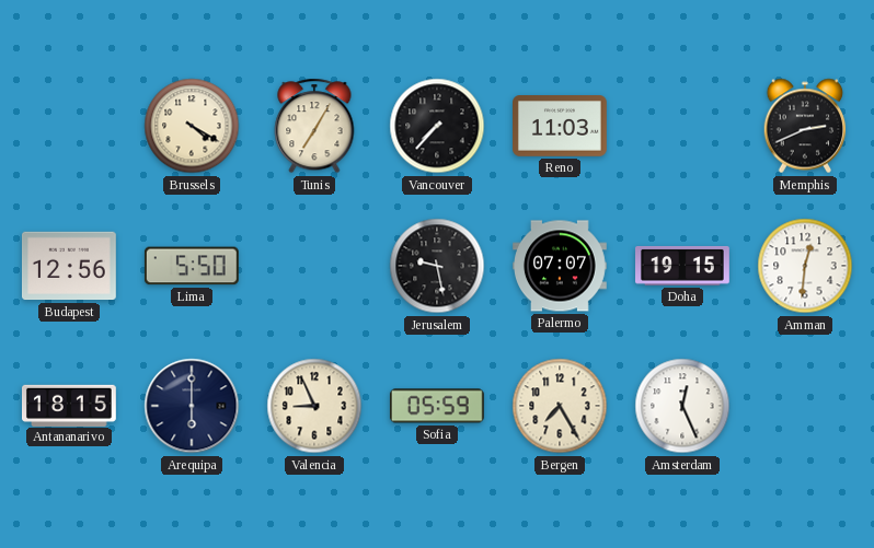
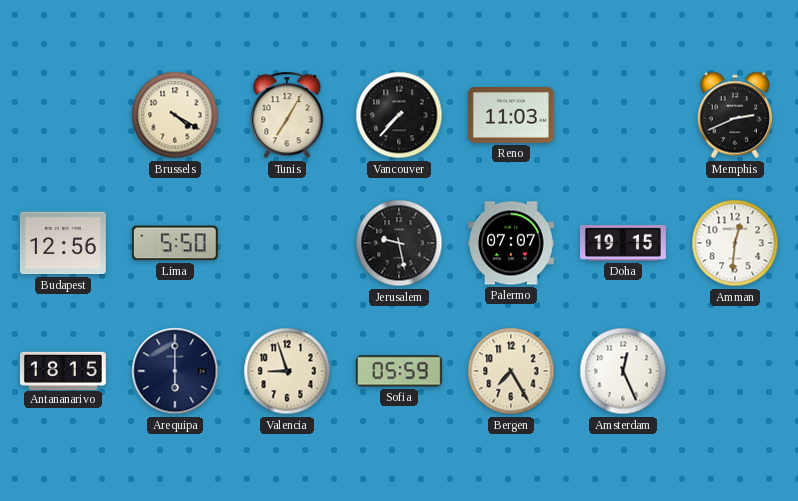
Valencia: 8:56 -> 8:57
